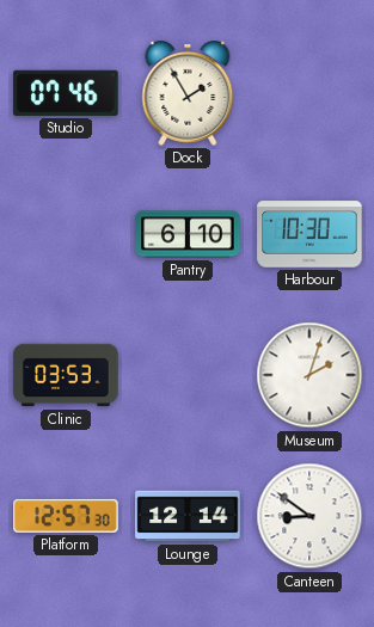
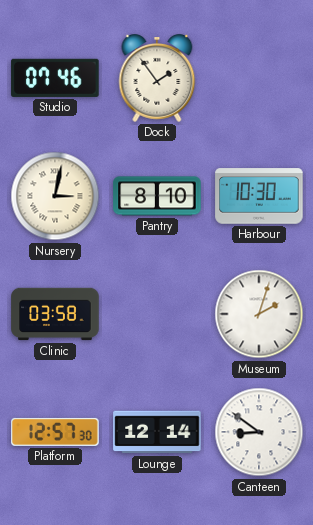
Dock: 1:55 -> 1:54
Nursery: none -> 3:02
Pantry: 6:10 -> 8:10
Clinic: 03:53 -> 03:58
